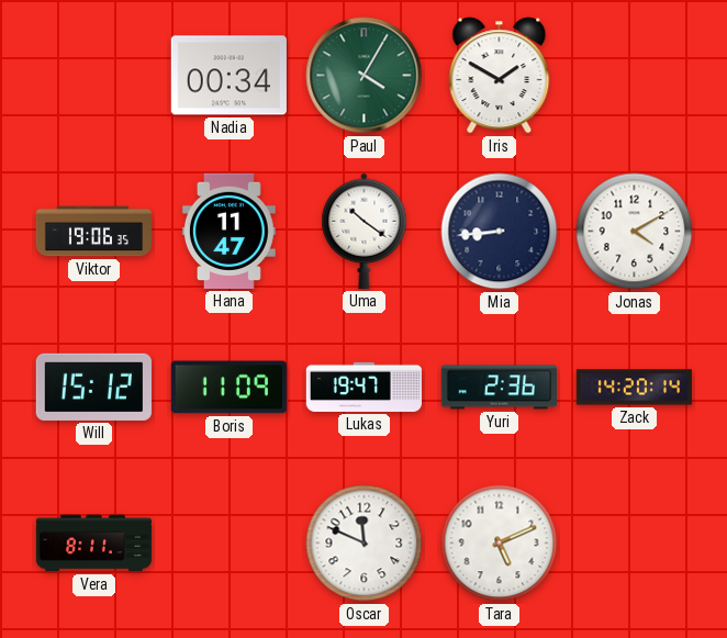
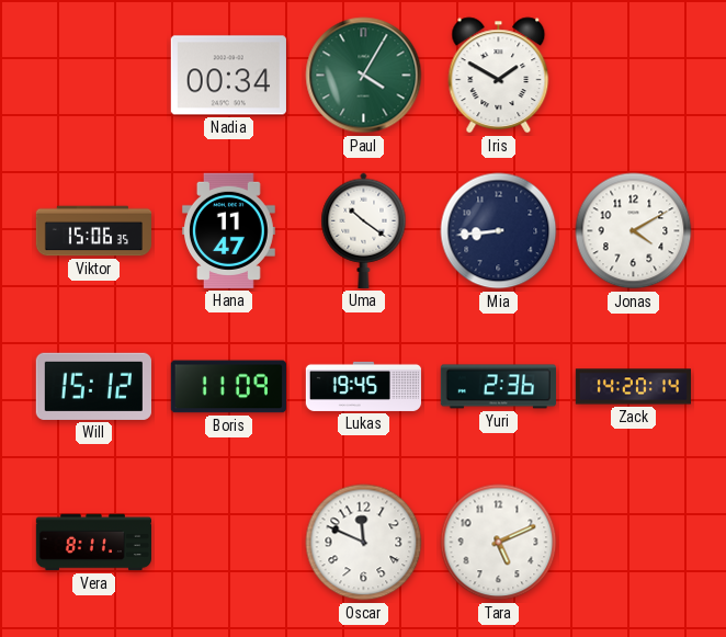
Viktor: 19:06 -> 15:06
Lukas: 19:47 -> 19:45
